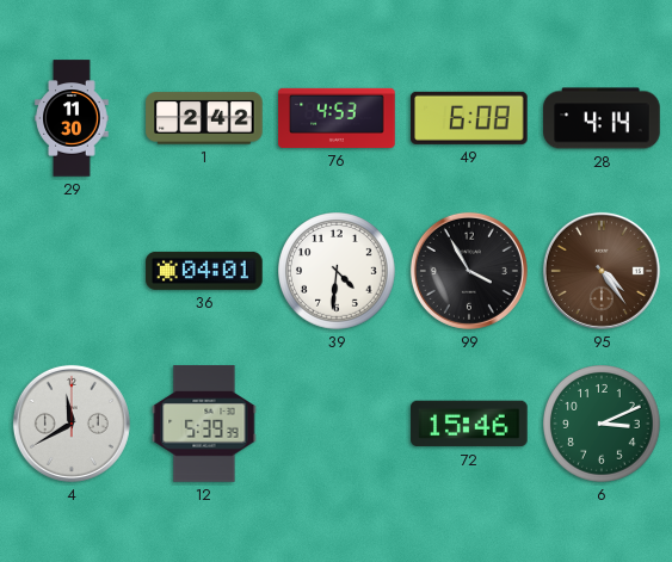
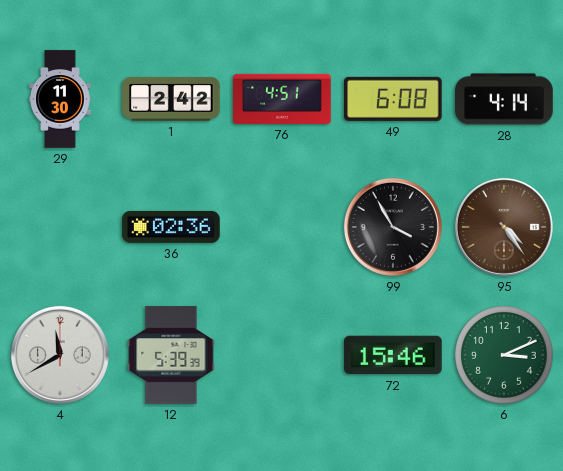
76: 4:53 -> 4:51
36: 04:01 -> 02:36
39: 4:31 -> none
